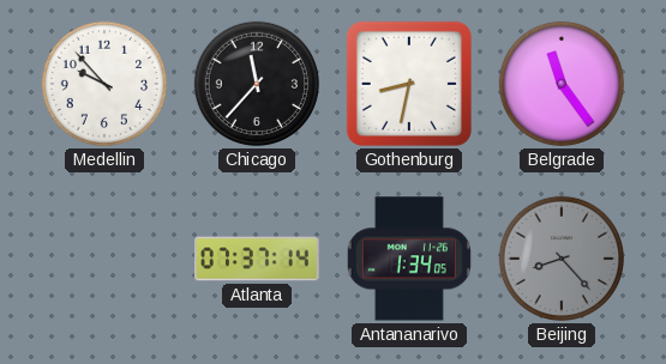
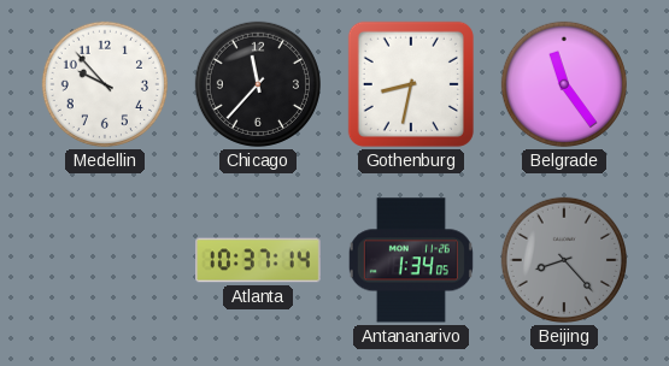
Atlanta: 07:37 -> 10:37
